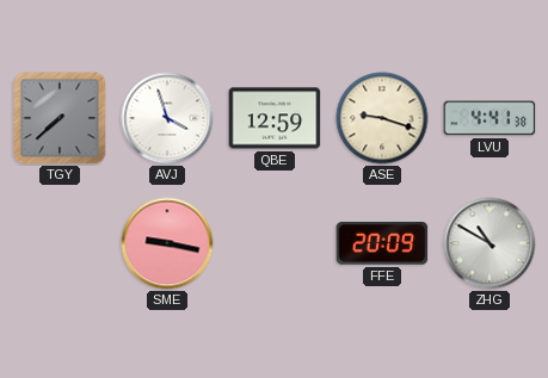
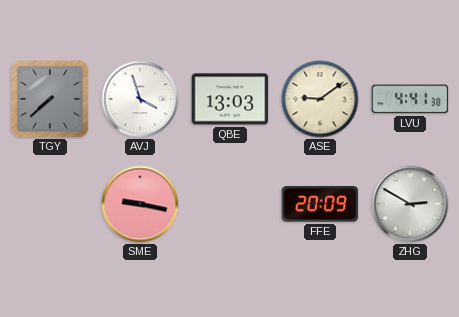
QBE: 12:59 -> 13:03
ASE: 9:18 -> 9:09
ZHG: 10:50 -> 2:50
